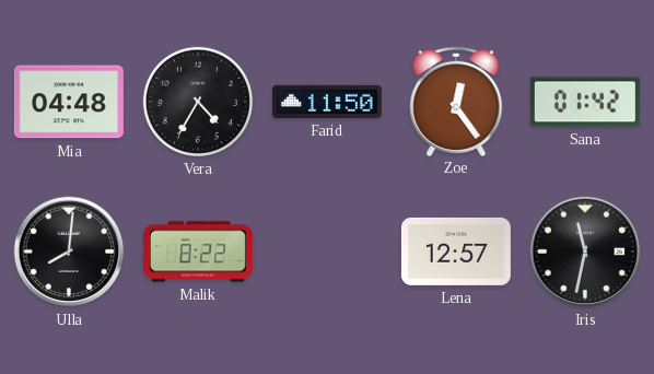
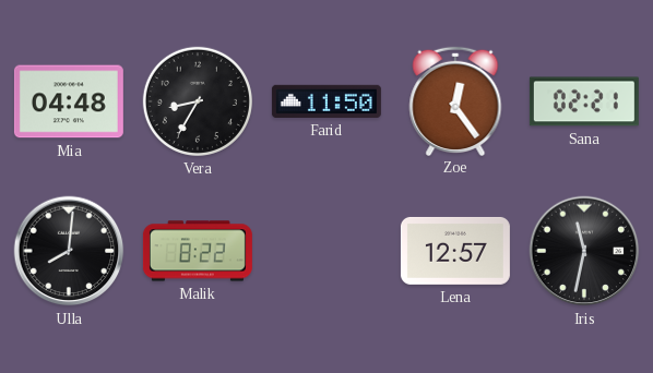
Vera: 4:35 -> 8:35
Sana: 01:42 -> 02:21
